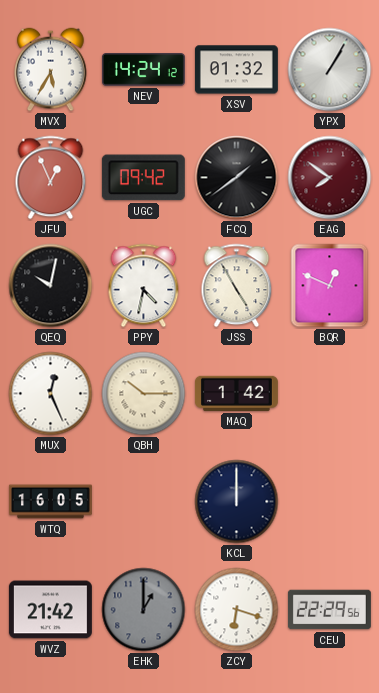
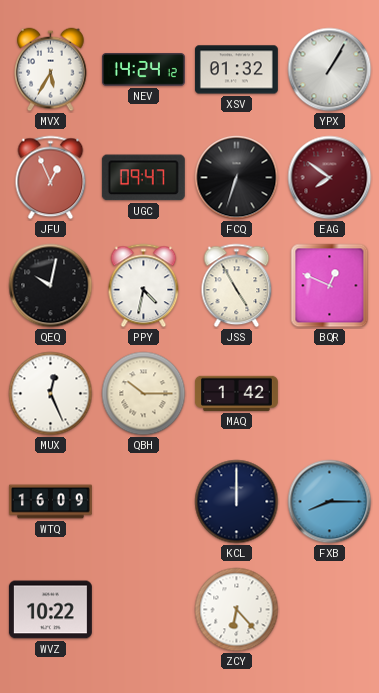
UGC: 09:42 -> 09:47
FCQ: 1:39 -> 6:33
WTQ: 16:05 -> 16:09
FXB: none -> 8:15
WVZ: 21:42 -> 10:22
EHK: 1:00 -> none
ZCY: 6:18 -> 6:23
CEU: 22:29 -> none
